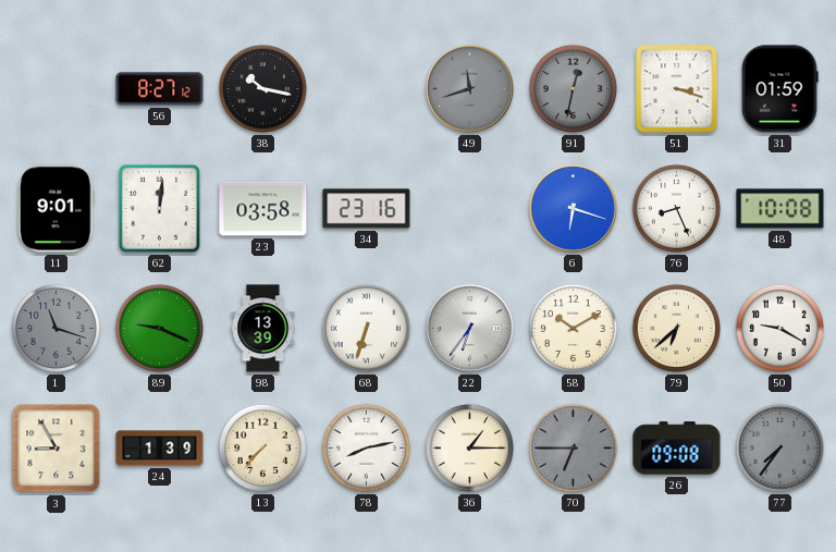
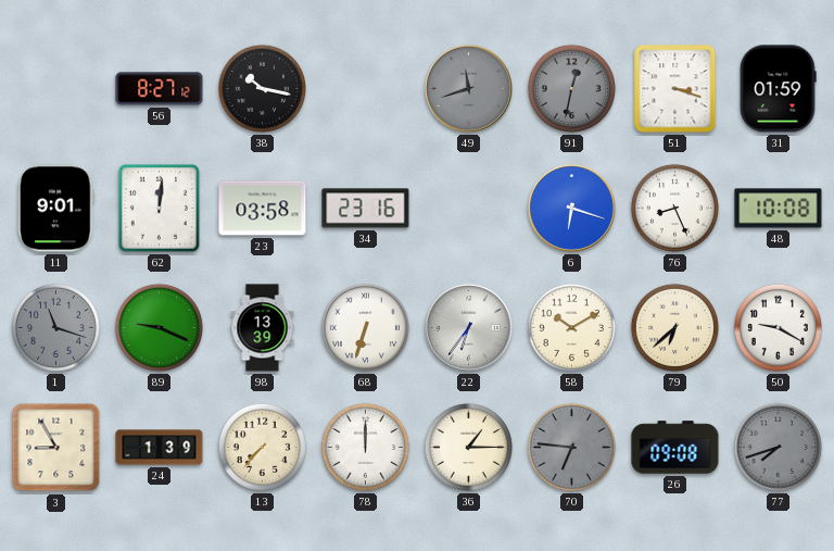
78: 8:13 -> 12:00
70: 6:45 -> 6:46
77: 7:36 -> 7:42
